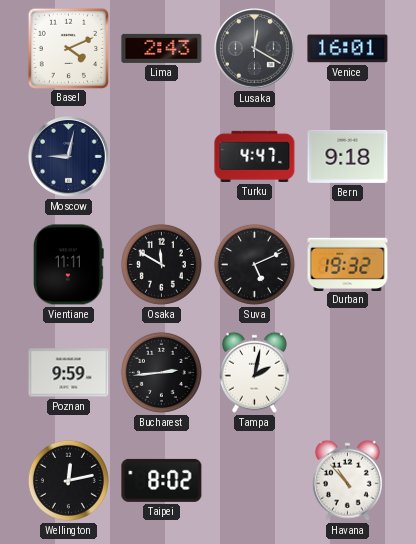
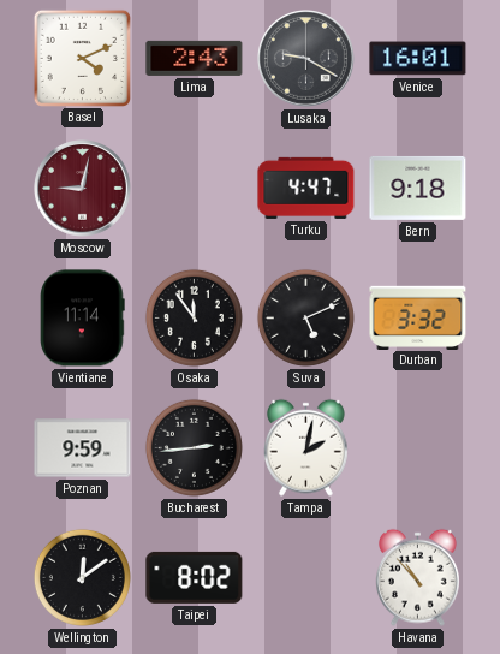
Lusaka: 12:20 -> 9:20
Moscow dial: navy -> burgundy
Vientiane: 11:11 -> 11:14
Osaka: 11:50 -> 11:54
Durban: 19:32 -> 3:32
Wellington: 12:13 -> 12:09
